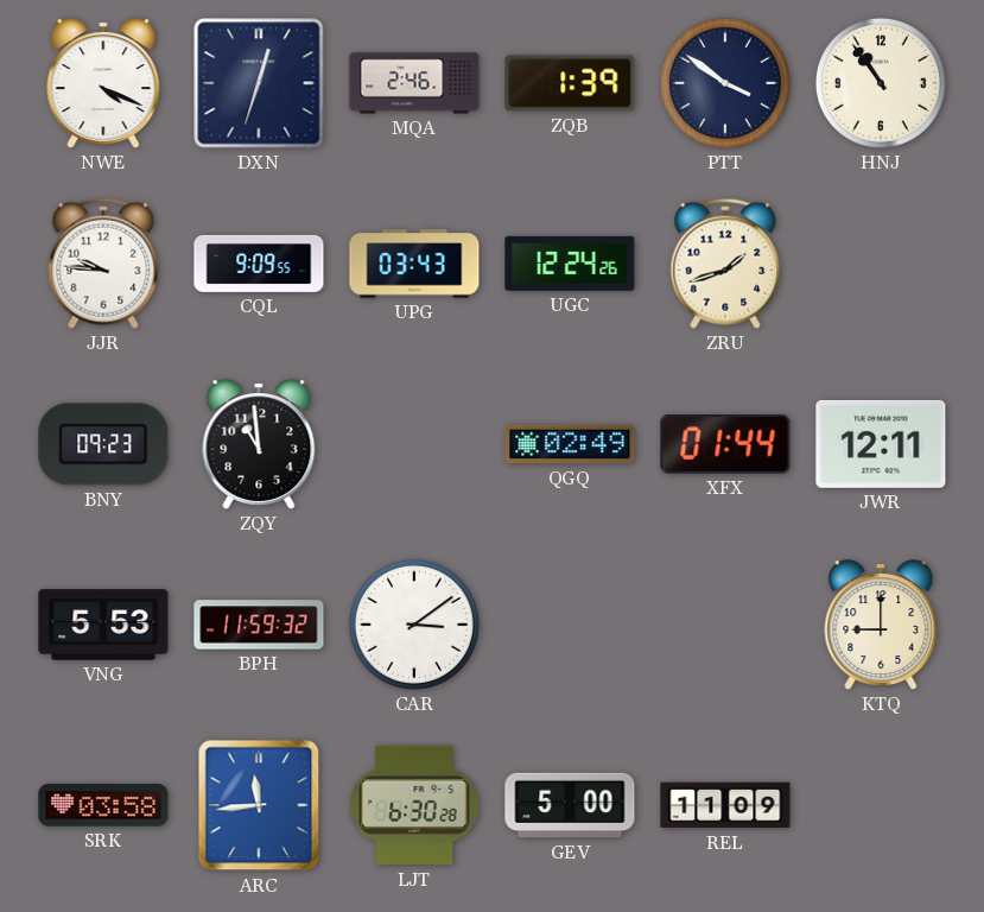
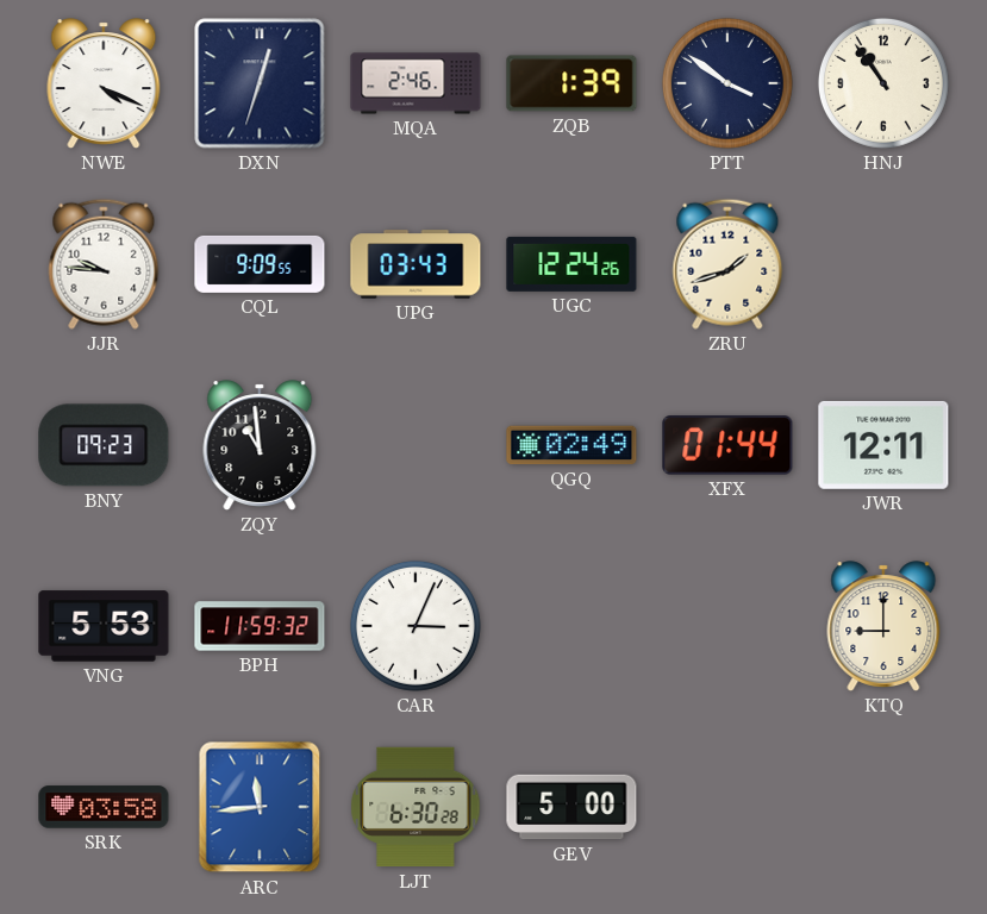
CAR: 3:09 -> 3:04
REL: 11:09 -> none
